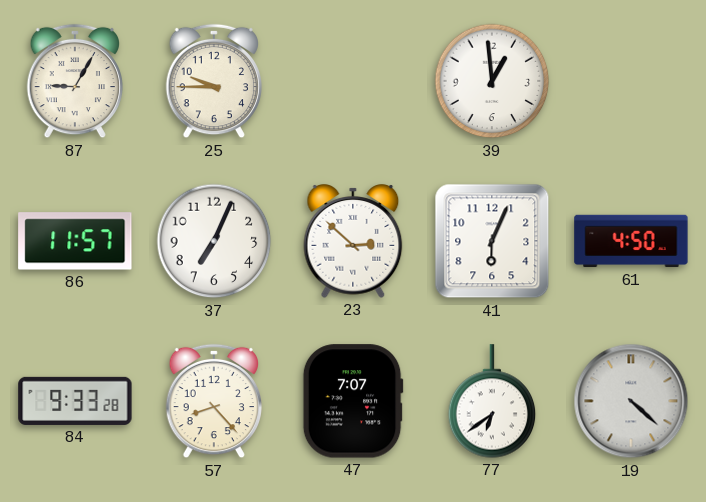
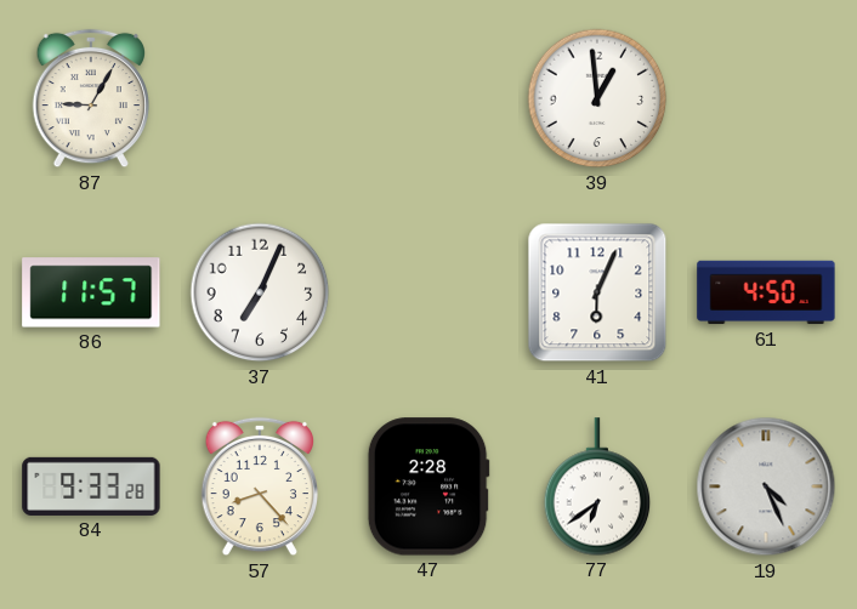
25: 9:45 -> none
23: 2:52 -> none
47: 7:07 -> 2:28
19: 4:22 -> 4:26
